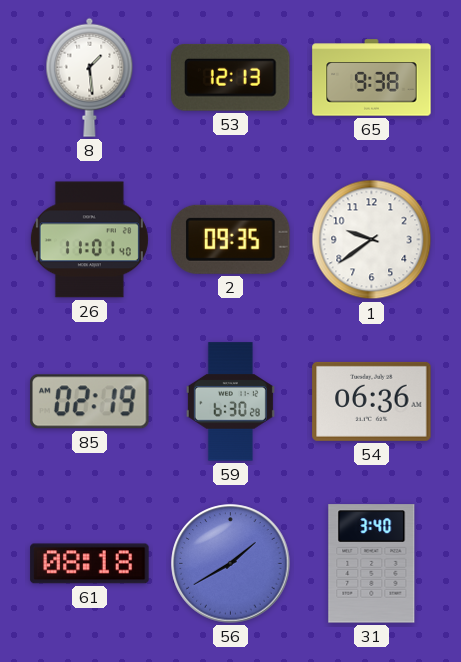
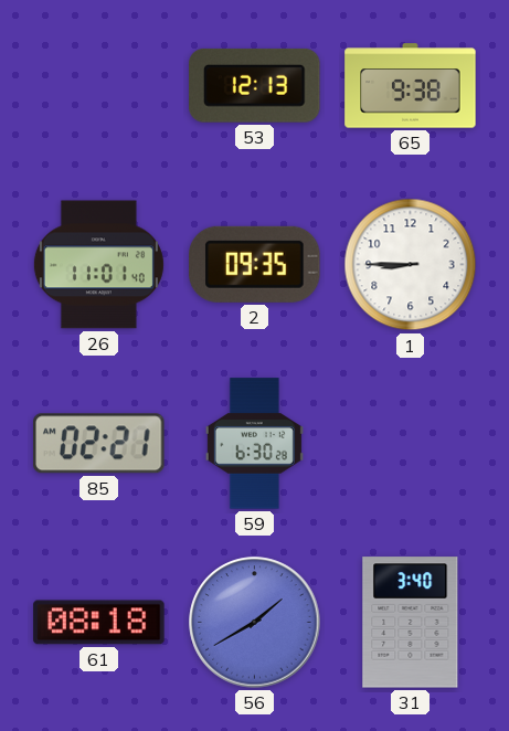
8: 1:29 -> none
1: 9:39 -> 8:45
85: 02:19 -> 02:21
54: 06:36 -> none
